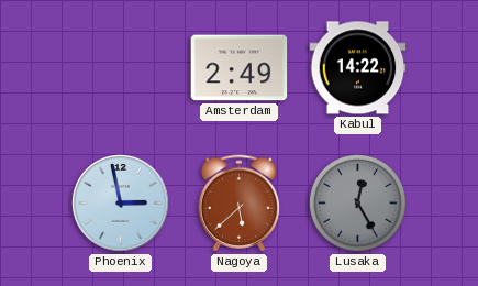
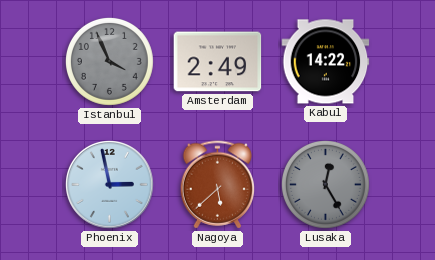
Istanbul: none -> 3:56
